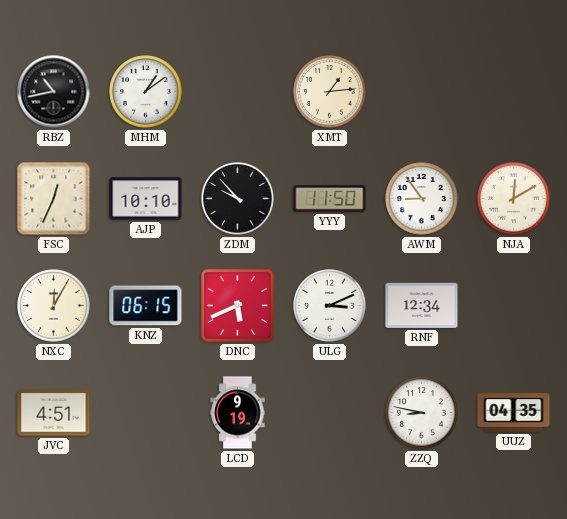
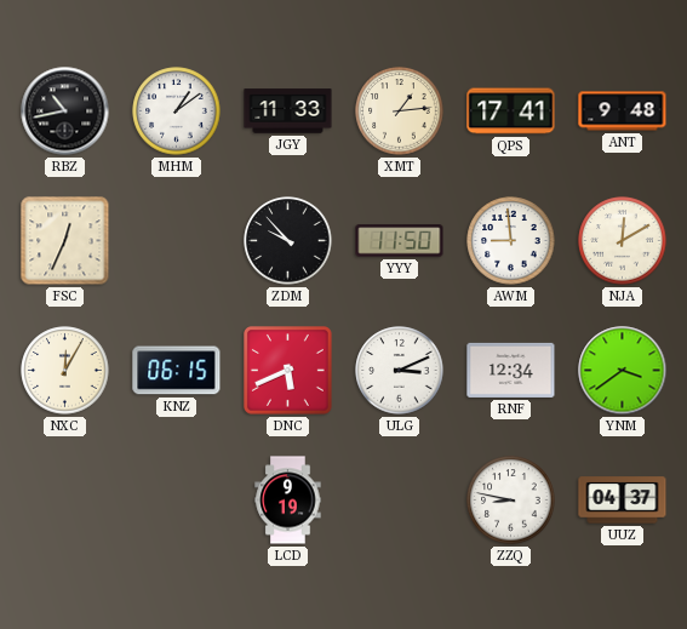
JGY: none -> 11:33
QPS: none -> 17:41
ANT: none -> 9:48
AJP: 10:10 -> none
AWM: 8:54 -> 8:59
YNM: none -> 3:39
JVC: 4:51 -> none
UUZ: 04:35 -> 04:37
